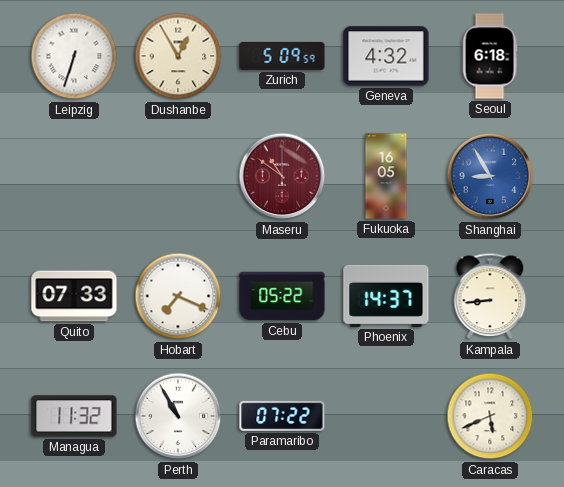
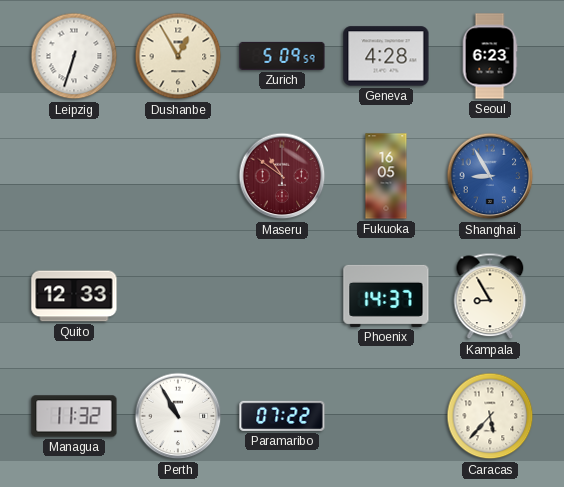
Geneva: 4:32 -> 4:28
Seoul: 6:18 -> 6:23
Quito: 07:33 -> 12:33
Hobart: 7:19 -> none
Cebu: 05:22 -> none
Kampala: 8:44 -> 8:55
Caracas: 5:41 -> 5:37
